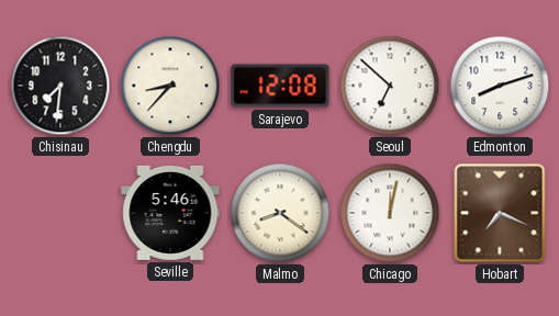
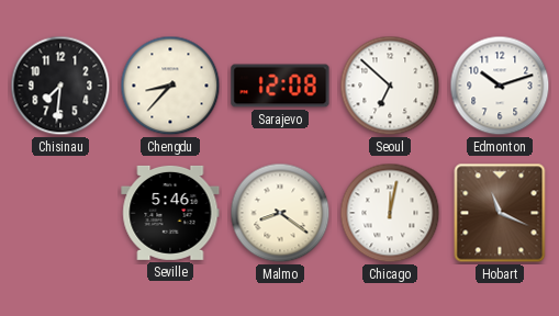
Edmonton: 8:12 -> 10:12
Hobart: 7:19 -> 11:19
